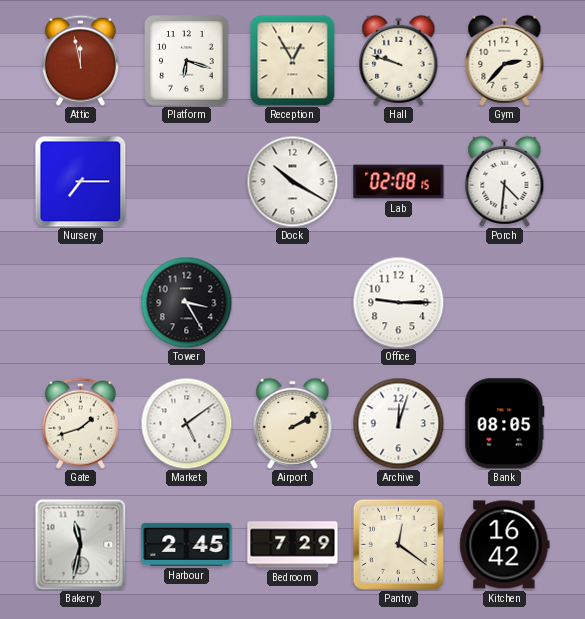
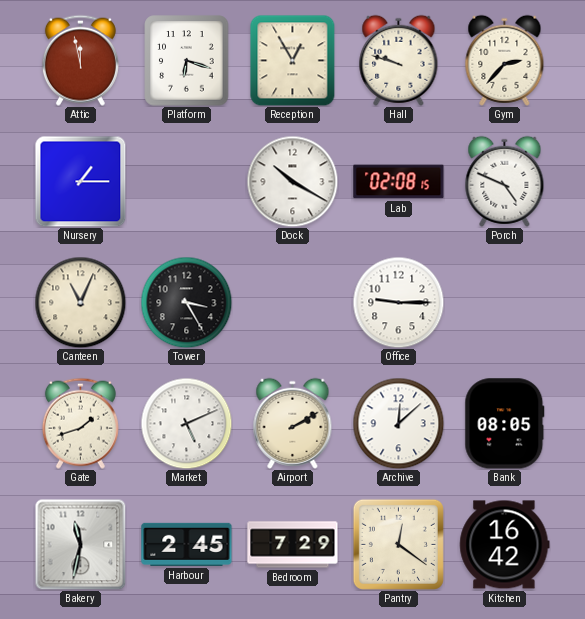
Nursery: 7:15 -> 1:15
Porch: 4:31 -> 4:49
Canteen: none -> 11:04
Market: 5:09 -> 5:11
Archive: 12:03 -> 12:08
